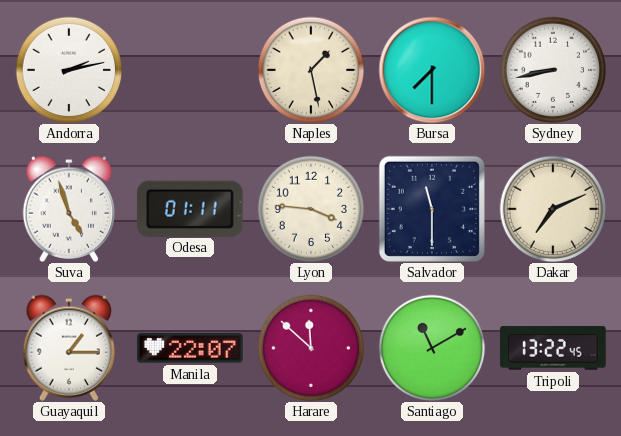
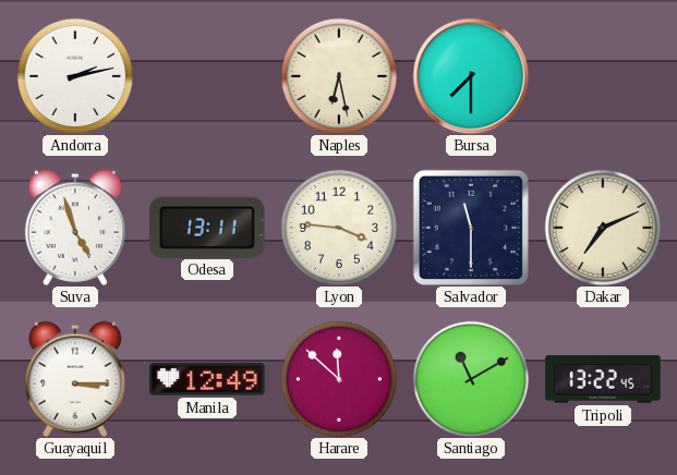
Naples: 1:28 -> 6:28
Sydney: 8:43 -> none
Odesa: 01:11 -> 13:11
Guayaquil: 1:15 -> 3:15
Manila: 22:07 -> 12:49
